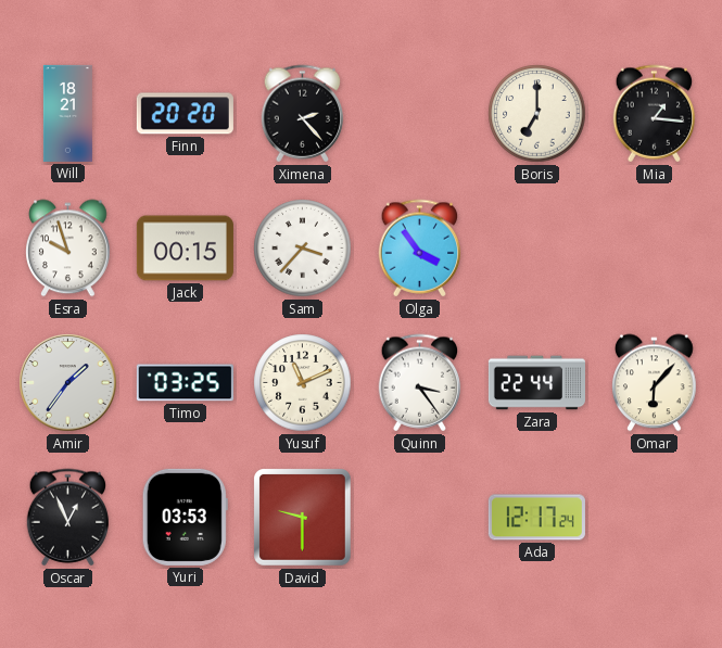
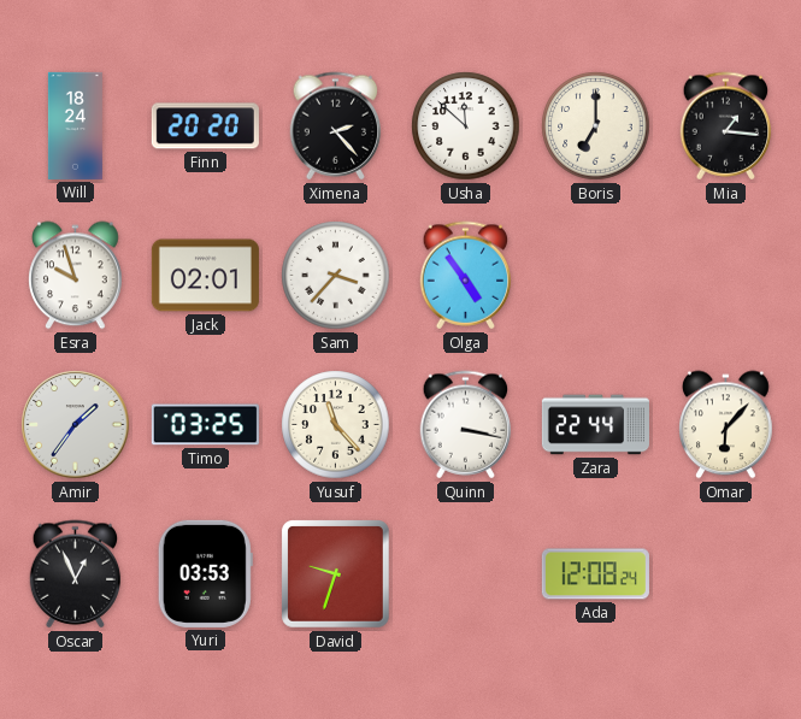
Will: 18:21 -> 18:24
Usha: none -> 11:52
Jack: 00:15 -> 02:01
Olga: 3:54 -> 4:54
Yusuf: 11:11 -> 11:23
Quinn: 3:24 -> 3:17
David: 9:30 -> 9:33
Ada: 12:17 -> 12:08
